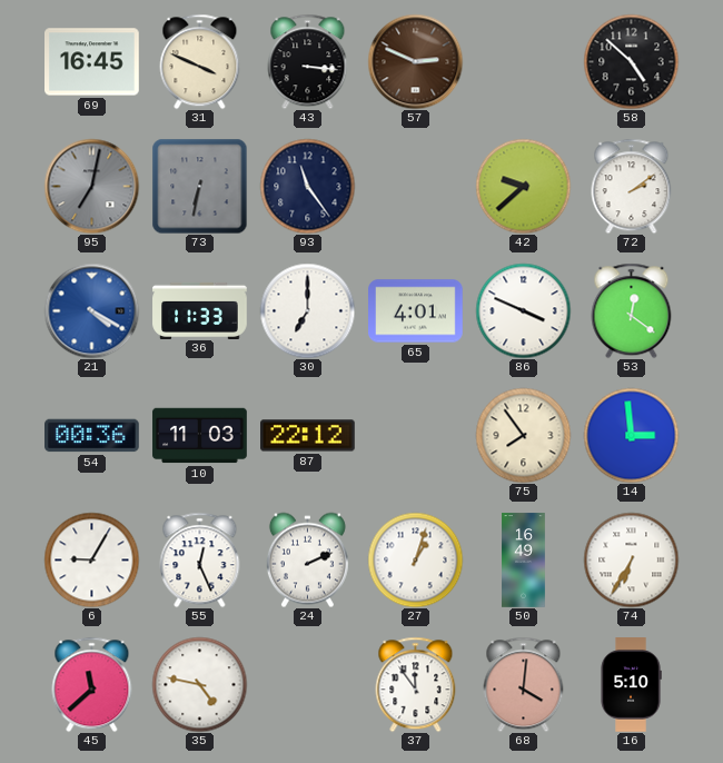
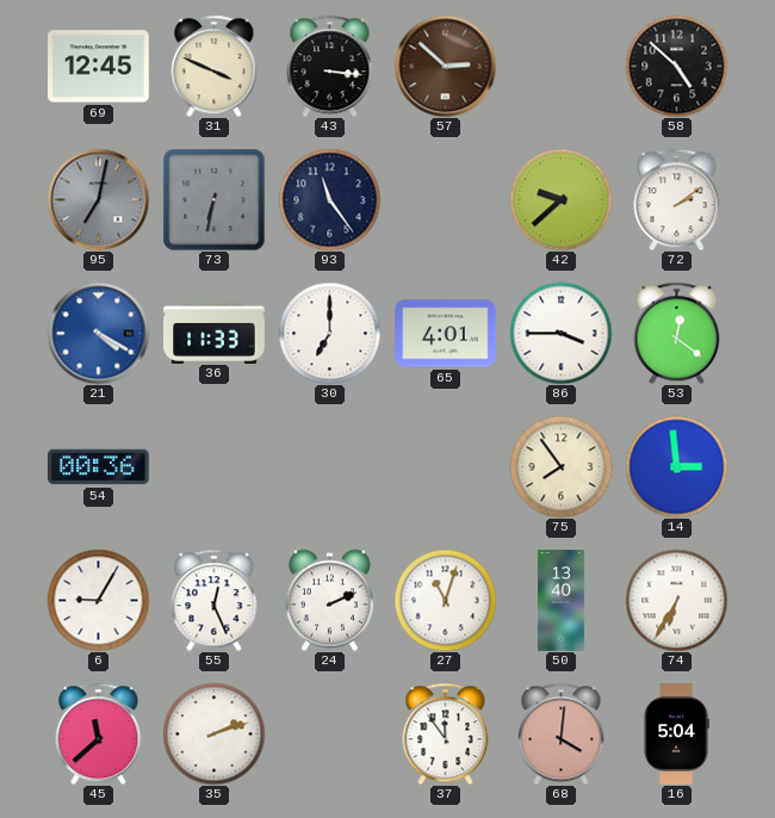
69: 16:45 -> 12:45
57: 2:49 -> 2:52
86: 3:49 -> 3:45
10: 11:03 -> none
87: 22:12 -> none
27: 1:03 -> 11:03
50: 16:49 -> 13:40
35: 4:47 -> 2:12
16: 5:10 -> 5:04
